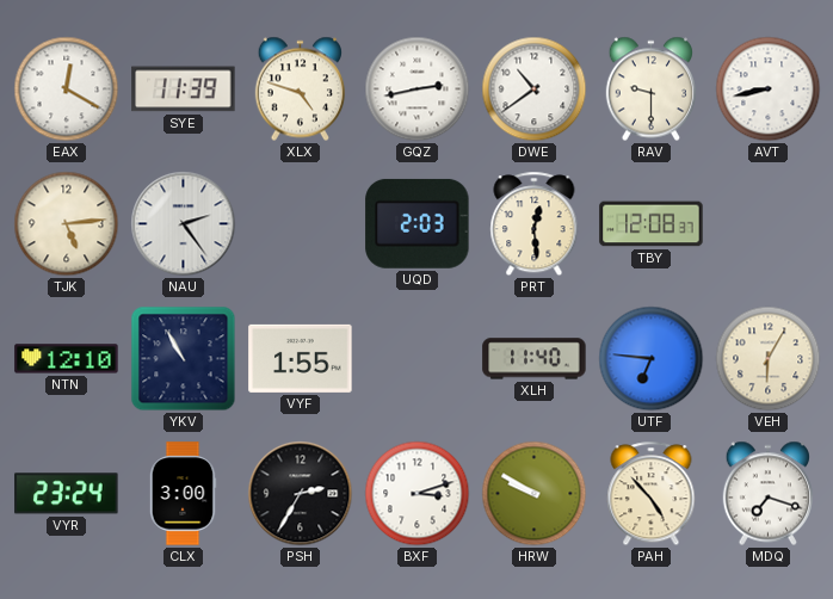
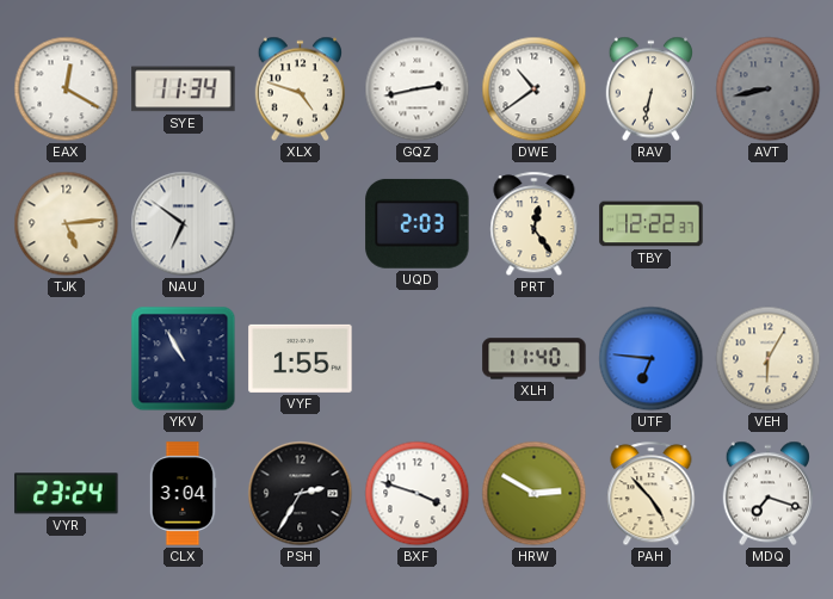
SYE: 11:39 -> 11:34
RAV: 9:30 -> 6:32
AVT dial: white -> grey
NAU: 2:24 -> 6:51
PRT: 12:29 -> 12:24
TBY: 12:08 -> 12:22
NTN: 12:10 -> none
CLX: 3:00 -> 3:04
BXF: 3:12 -> 3:48
HRW: 9:50 -> 2:50
